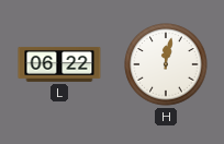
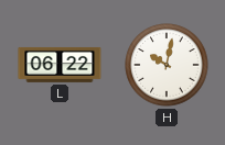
H: 12:02 -> 10:02
